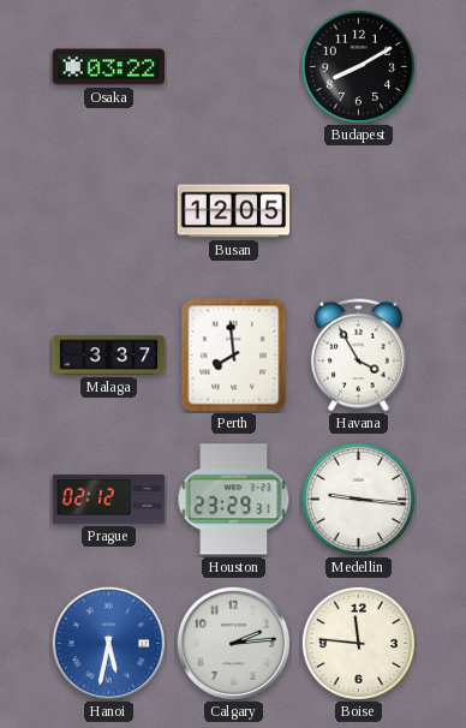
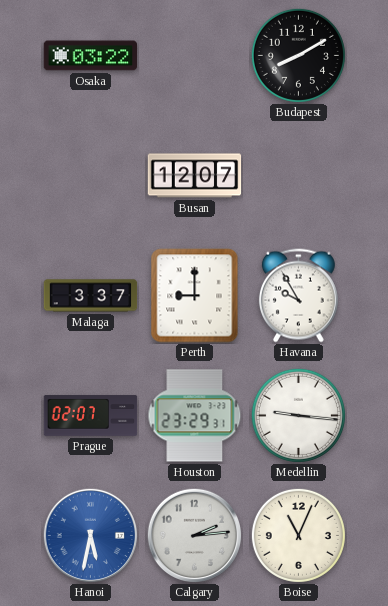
Busan: 12:05 -> 12:07
Perth: 7:59 -> 9:00
Havana: 3:55 -> 9:55
Prague: 02:12 -> 02:07
Boise: 11:46 -> 11:04
